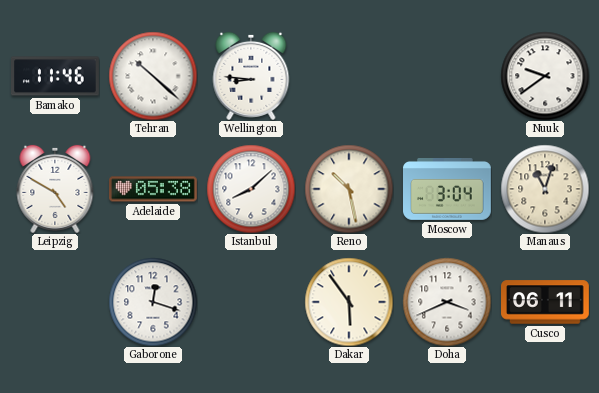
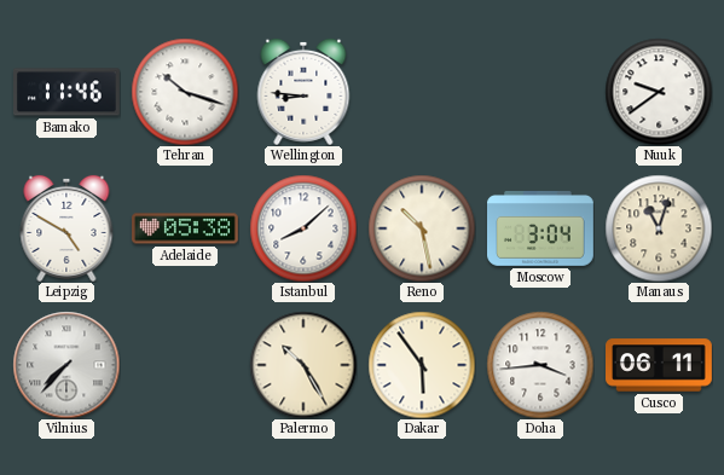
Tehran: 10:22 -> 10:18
Vilnius: none -> 7:37
Gaborone: 12:18 -> none
Palermo: none -> 10:25
Doha: 3:41 -> 3:44
